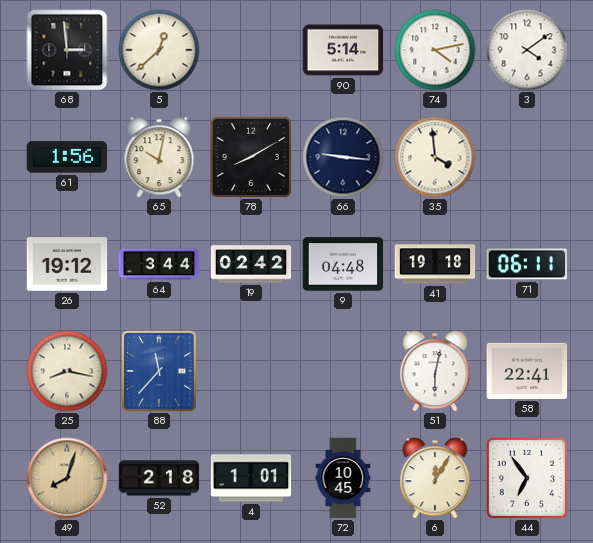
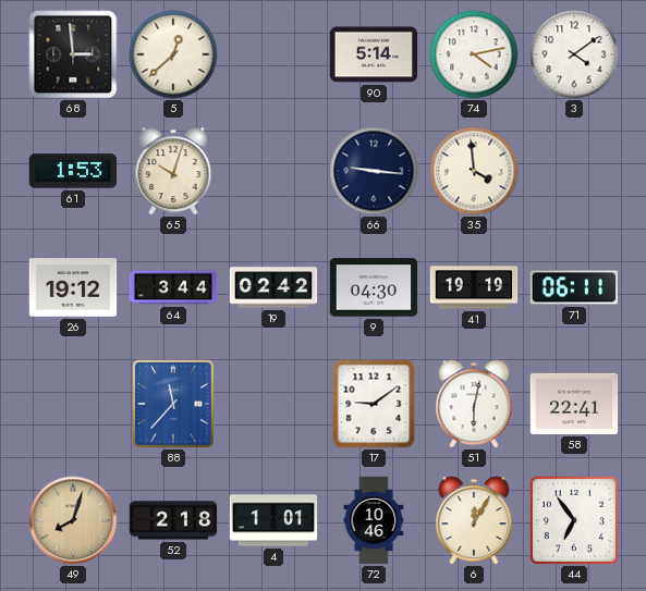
61: 1:56 -> 1:53
65: 10:02 -> 10:03
78: 8:10 -> none
9: 04:48 -> 04:30
41: 19:18 -> 19:19
25: 8:17 -> none
17: none -> 9:09
72: 10:45 -> 10:46
